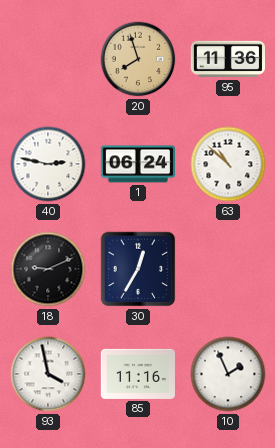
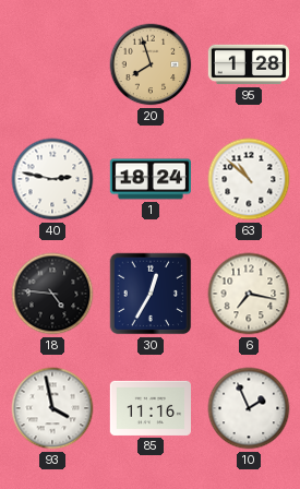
95: 11:36 -> 1:28
1: 06:24 -> 18:24
18: 9:11 -> 4:46
6: none -> 7:17
